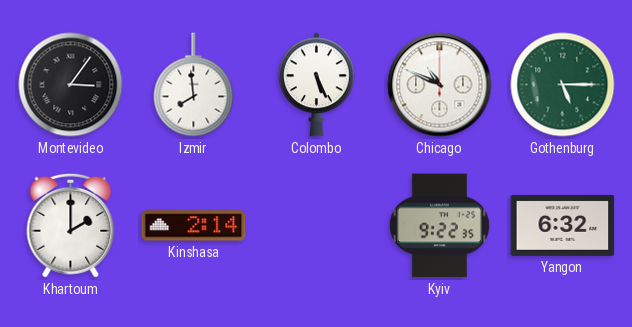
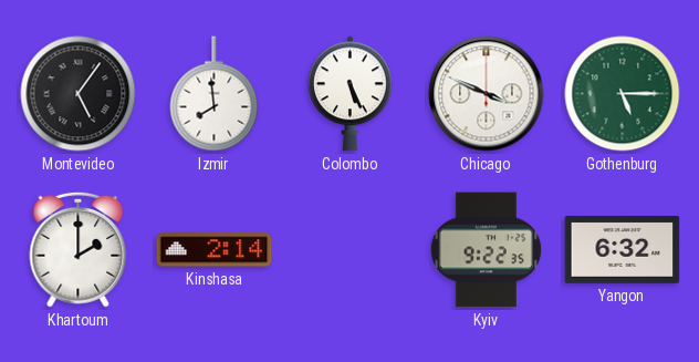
Montevideo: 3:06 -> 5:06
Chicago: 10:49 -> 3:49
